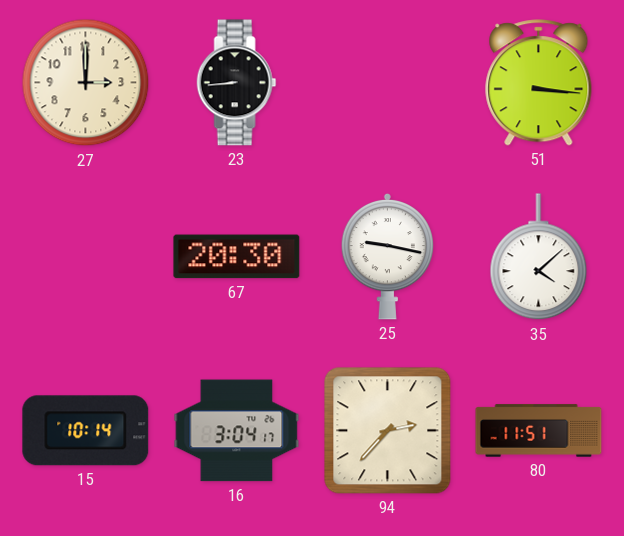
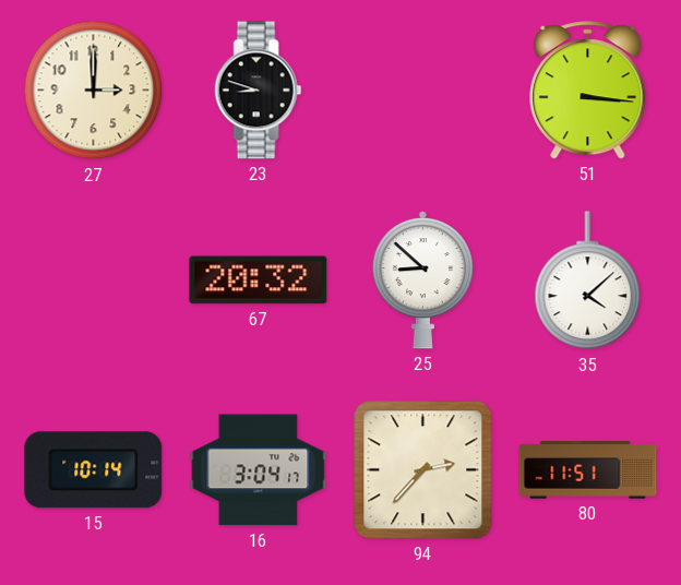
23: 8:44 -> 8:48
67: 20:30 -> 20:32
25: 9:17 -> 8:52
